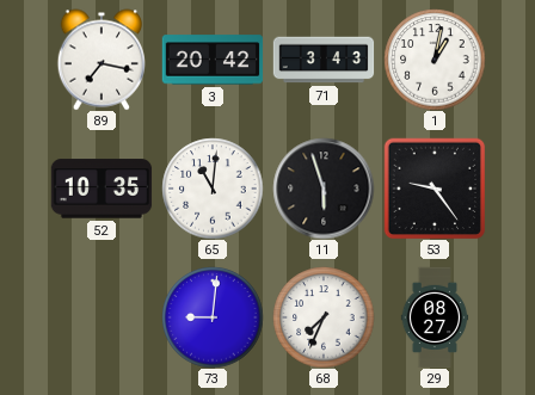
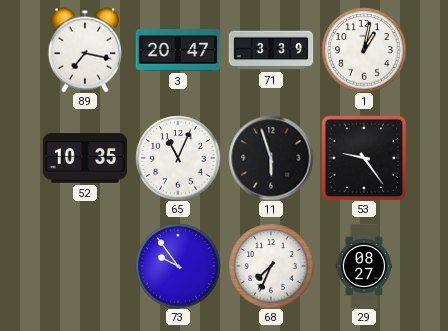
3: 20:42 -> 20:47
71: 3:43 -> 3:39
65: 11:01 -> 11:04
73: 9:01 -> 9:54
